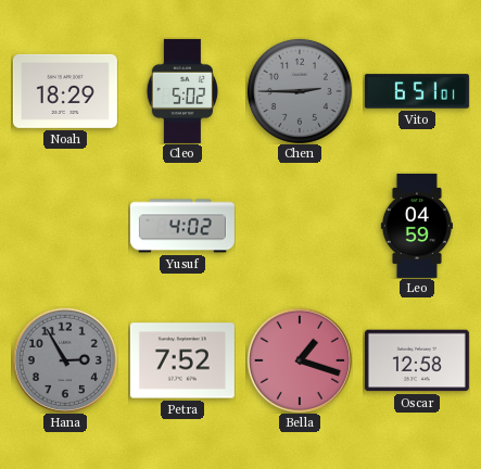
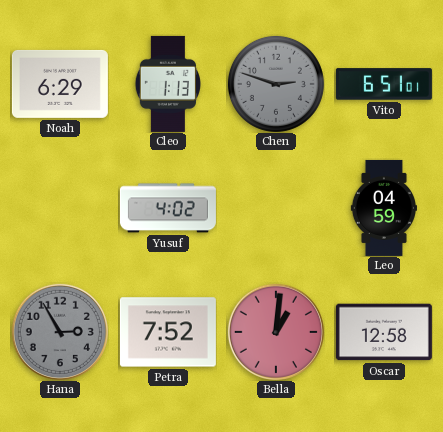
Noah: 18:29 -> 6:29
Cleo: 5:02 -> 1:13
Chen: 2:45 -> 2:48
Bella: 1:18 -> 1:01
